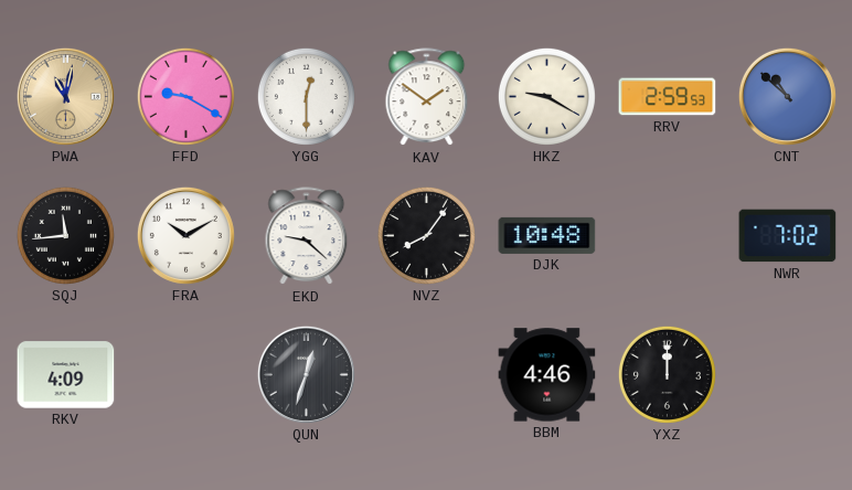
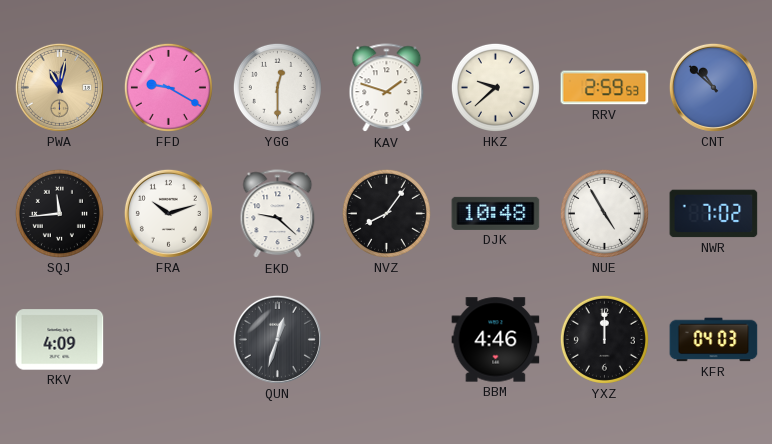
KAV: 1:51 -> 1:48
HKZ: 9:20 -> 9:38
FRA: 10:10 -> 10:12
NUE: none -> 4:55
KFR: none -> 04:03
